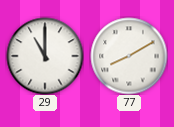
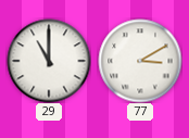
77: 8:10 -> 3:10
